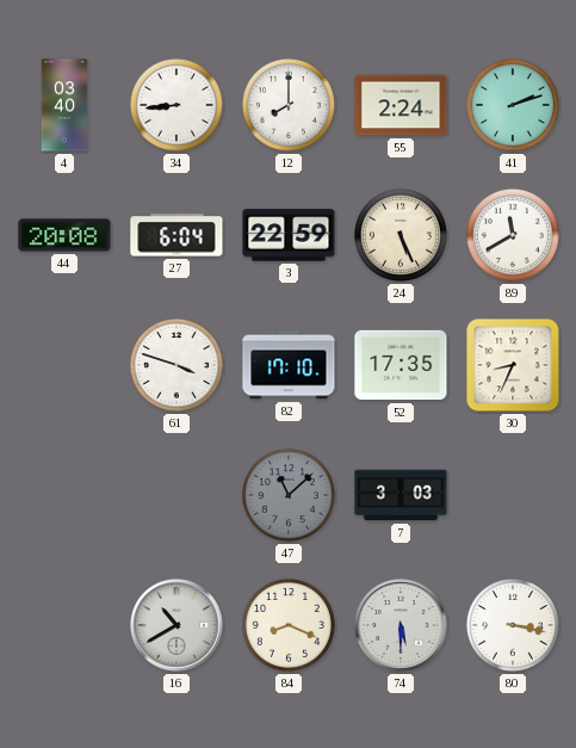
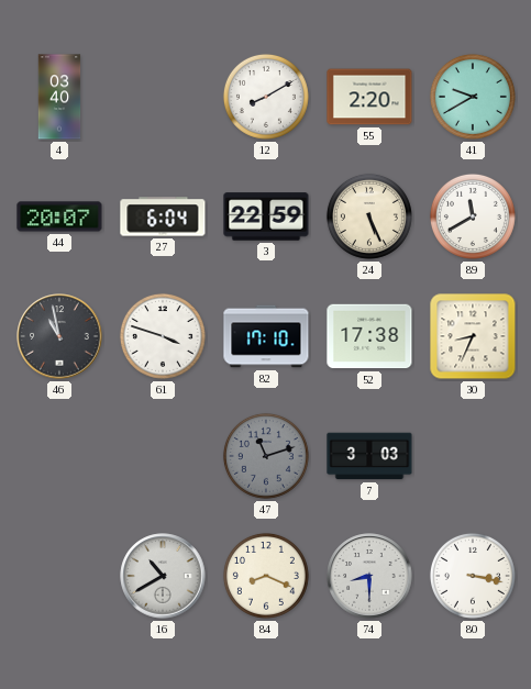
34: 8:44 -> none
12: 8:00 -> 8:10
55: 2:24 -> 2:20
41: 2:12 -> 9:40
44: 20:08 -> 20:07
46: none -> 10:58
52: 17:35 -> 17:38
47: 11:08 -> 11:12
74: 5:30 -> 8:30
